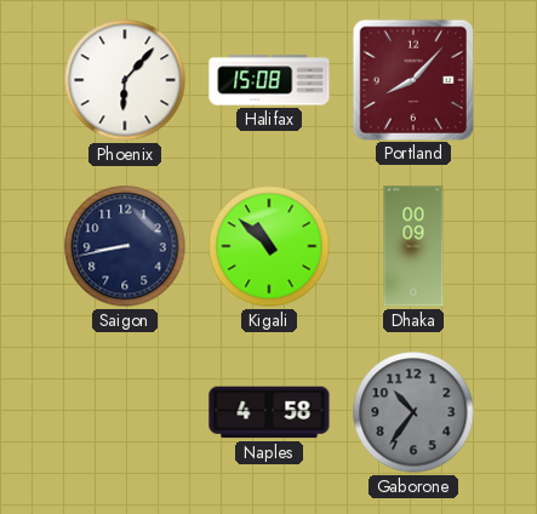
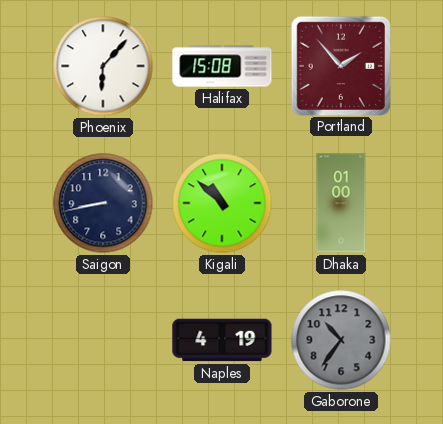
Portland: 8:07 -> 1:53
Dhaka: 00:09 -> 01:00
Naples: 4:58 -> 4:19
